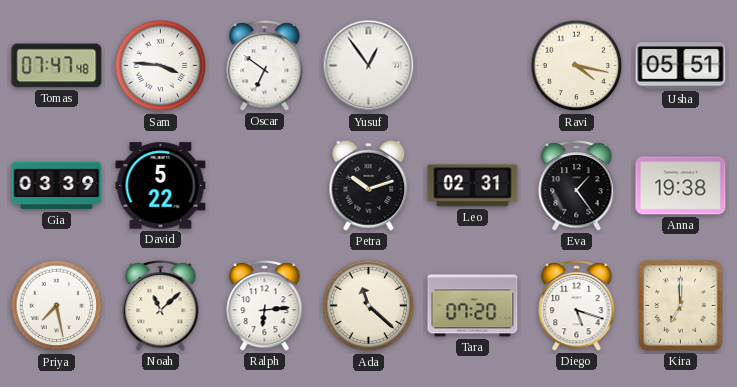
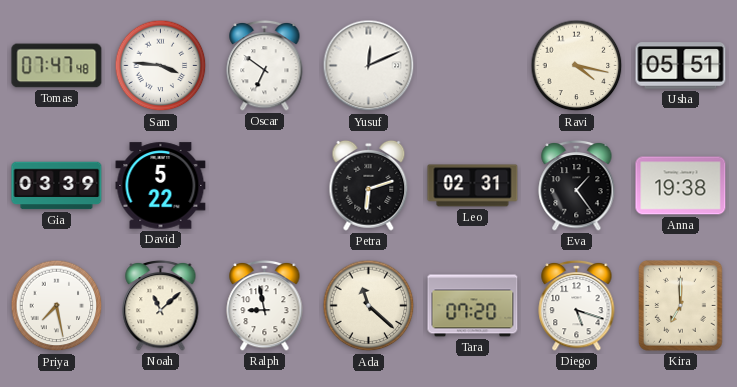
Yusuf: 12:54 -> 12:11
Petra: 10:12 -> 6:12
Ralph: 6:14 -> 8:58
